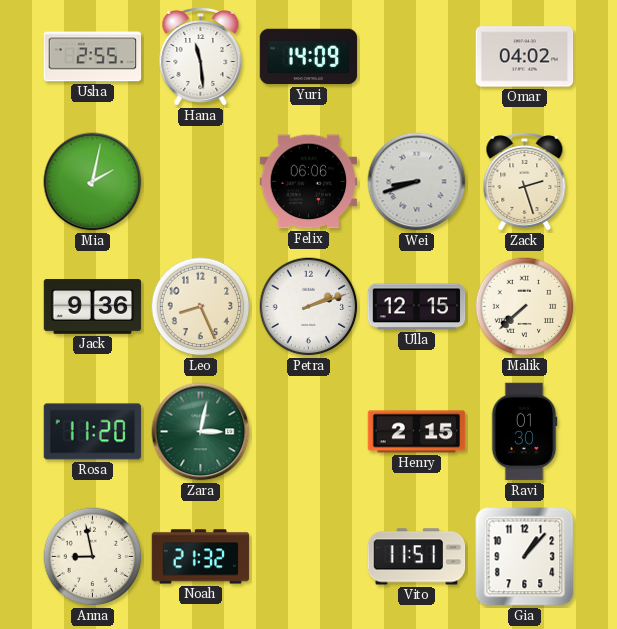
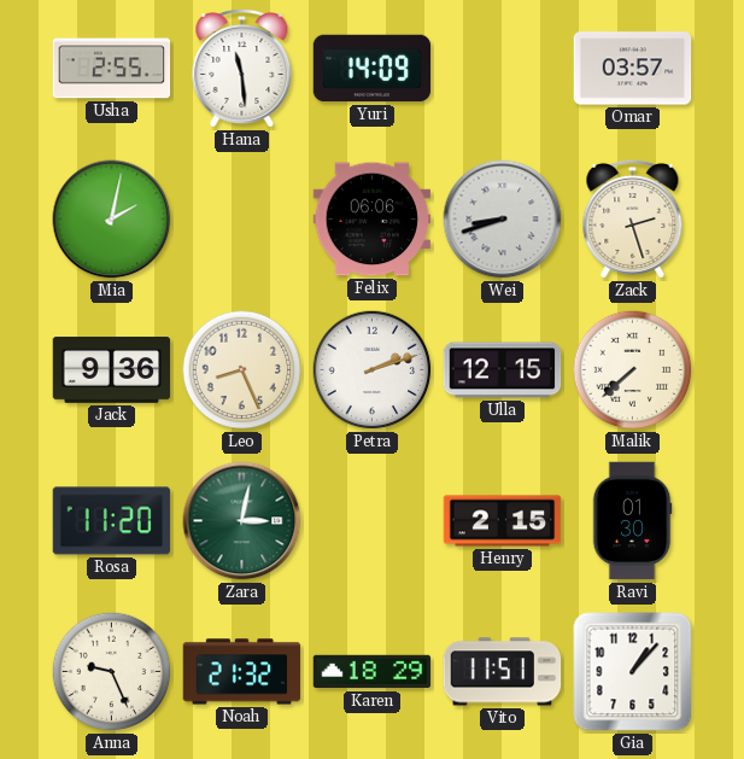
Omar: 04:02 -> 03:57
Anna: 8:58 -> 9:26
Karen: none -> 18:29
